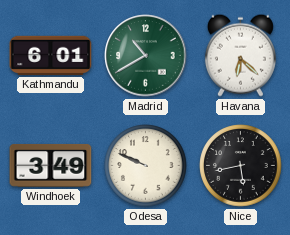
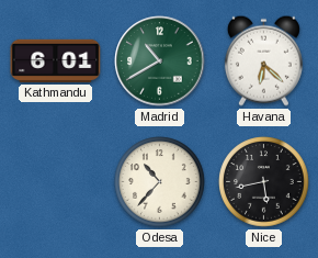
Windhoek: 3:49 -> none
Odesa: 9:49 -> 10:37
